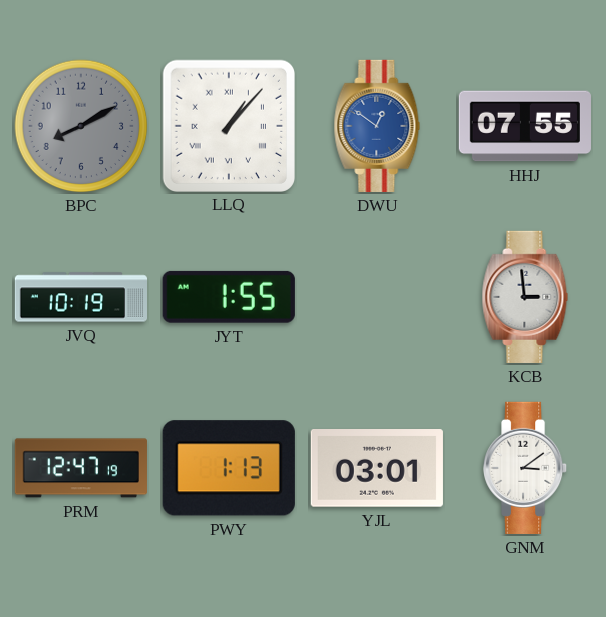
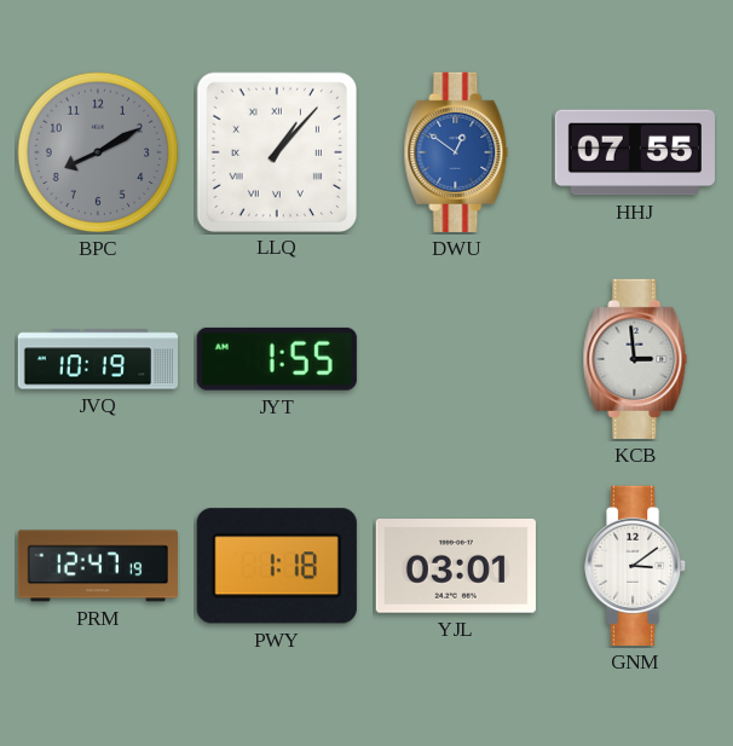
PWY: 1:13 -> 1:18
